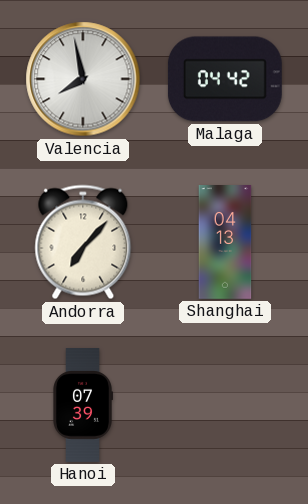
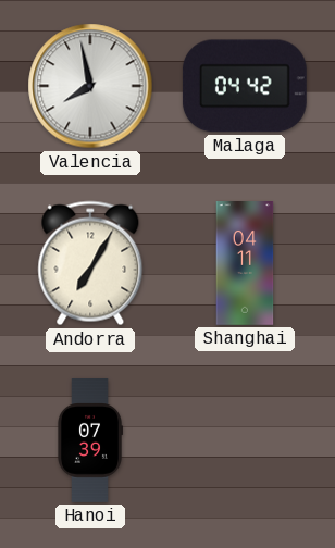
Andorra: 7:07 -> 7:05
Shanghai: 04:13 -> 04:11
